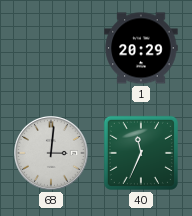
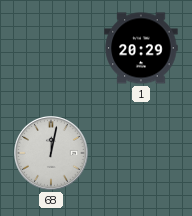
68: 3:01 -> 12:02
40: 11:34 -> none
